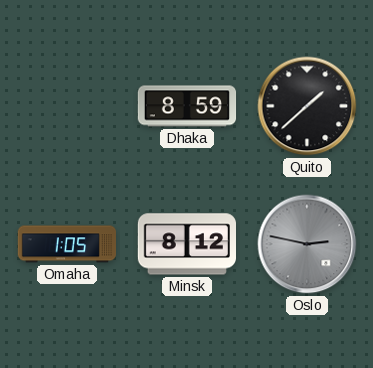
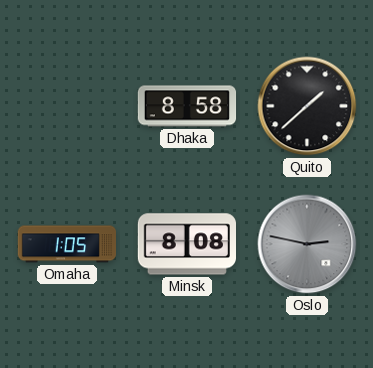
Dhaka: 8:59 -> 8:58
Minsk: 8:12 -> 8:08
